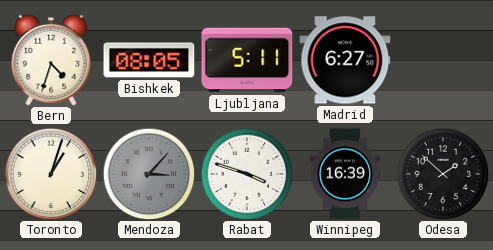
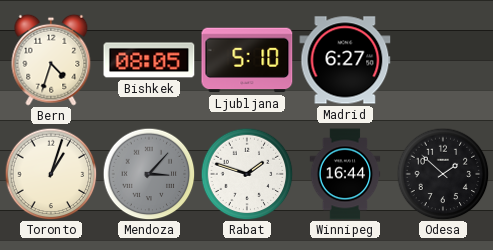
Ljubljana: 5:11 -> 5:10
Rabat: 3:48 -> 1:48
Winnipeg: 16:39 -> 16:44
